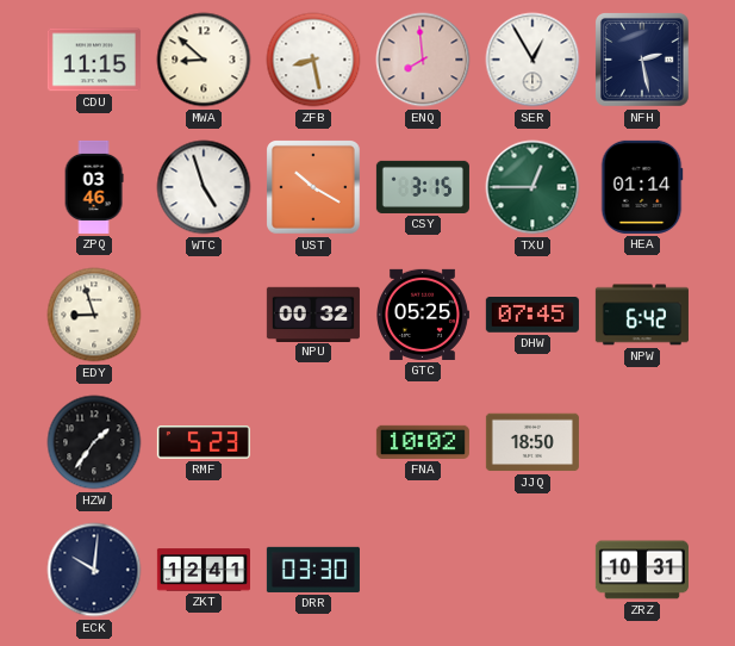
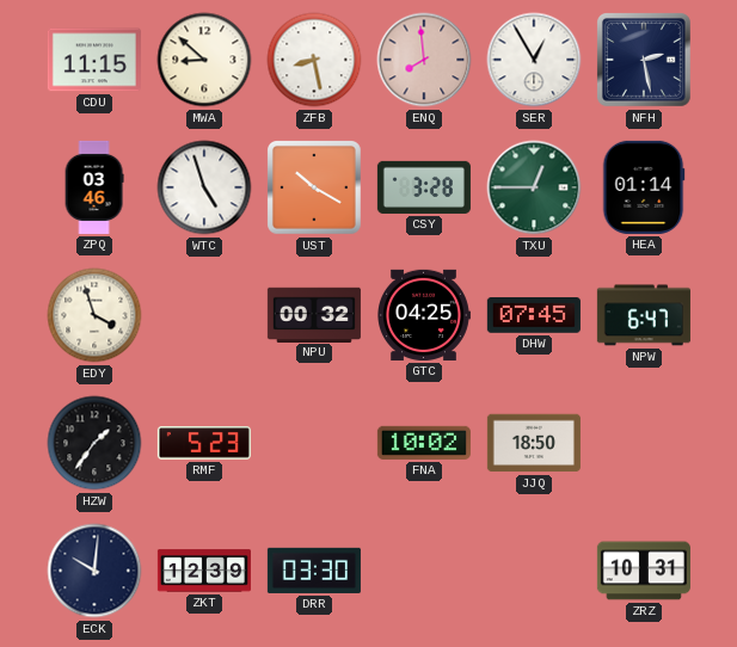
CSY: 3:15 -> 3:28
EDY: 8:57 -> 3:57
GTC: 05:25 -> 04:25
NPW: 6:42 -> 6:47
ZKT: 12:41 -> 12:39
